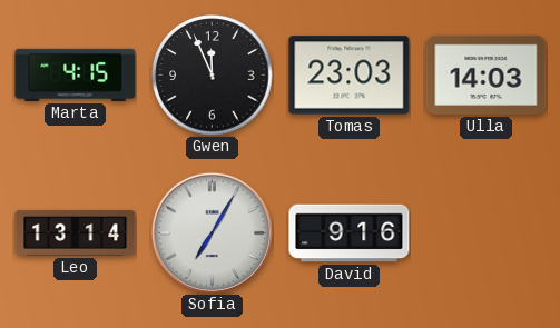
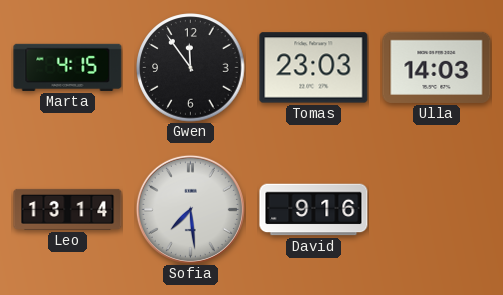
Gwen: 11:56 -> 11:54
Sofia: 7:05 -> 7:29
